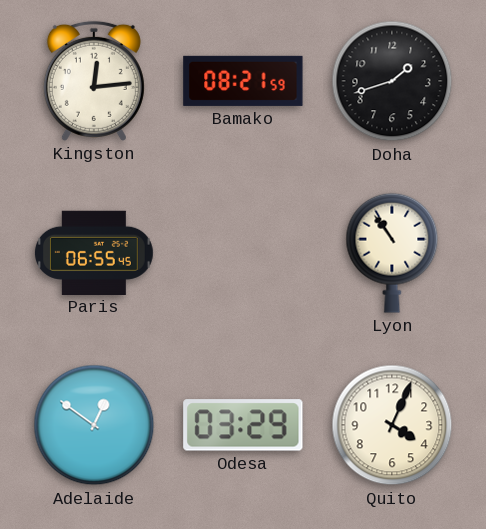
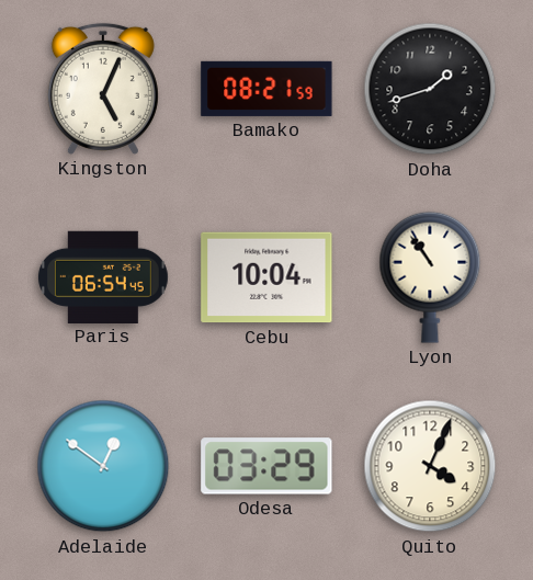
Kingston: 12:14 -> 5:04
Paris: 06:55 -> 06:54
Cebu: none -> 10:04
